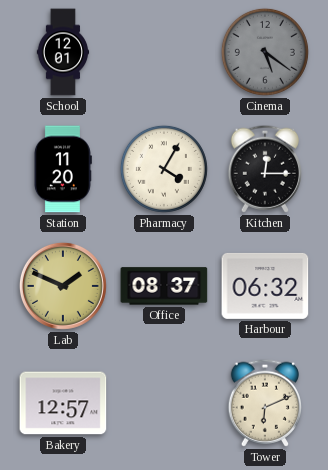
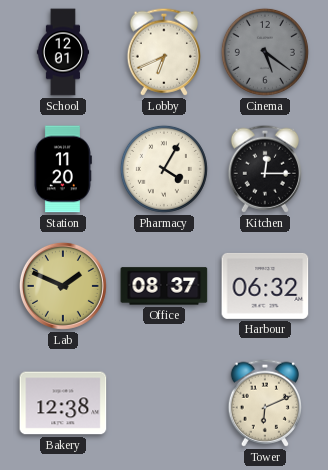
Lobby: none -> 6:41
Bakery: 12:57 -> 12:38
